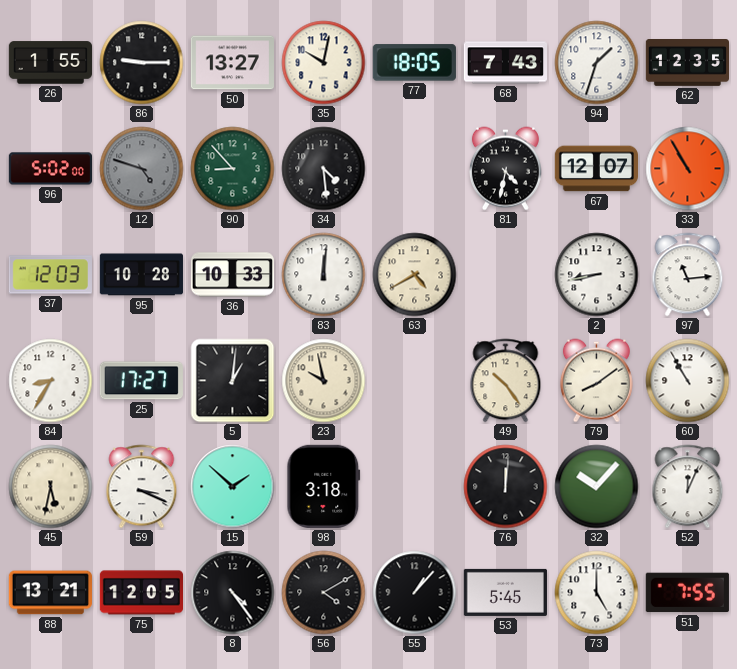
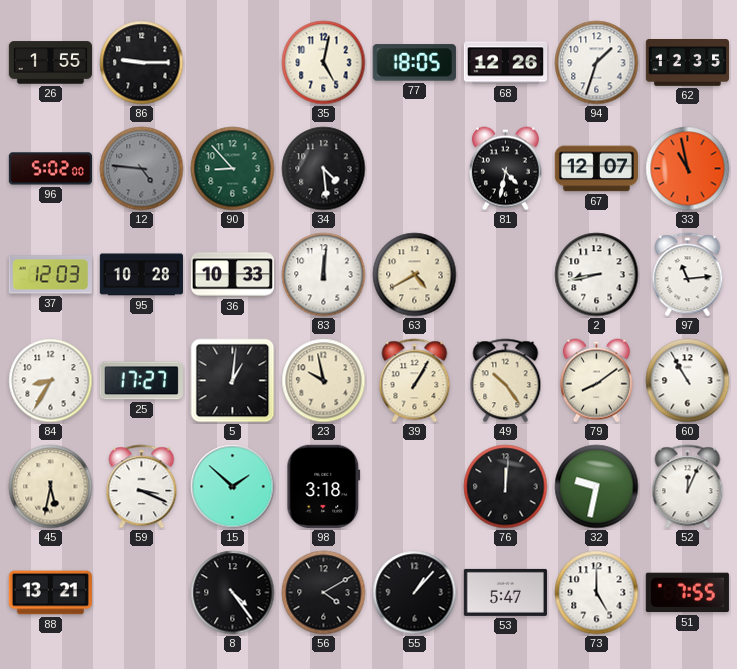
50: 13:27 -> none
35: 10:02 -> 5:02
68: 7:43 -> 12:26
12: 4:48 -> 4:46
33: 10:55 -> 10:58
39: none -> 1:05
32: 10:07 -> 9:32
75: 12:05 -> none
53: 5:45 -> 5:47
